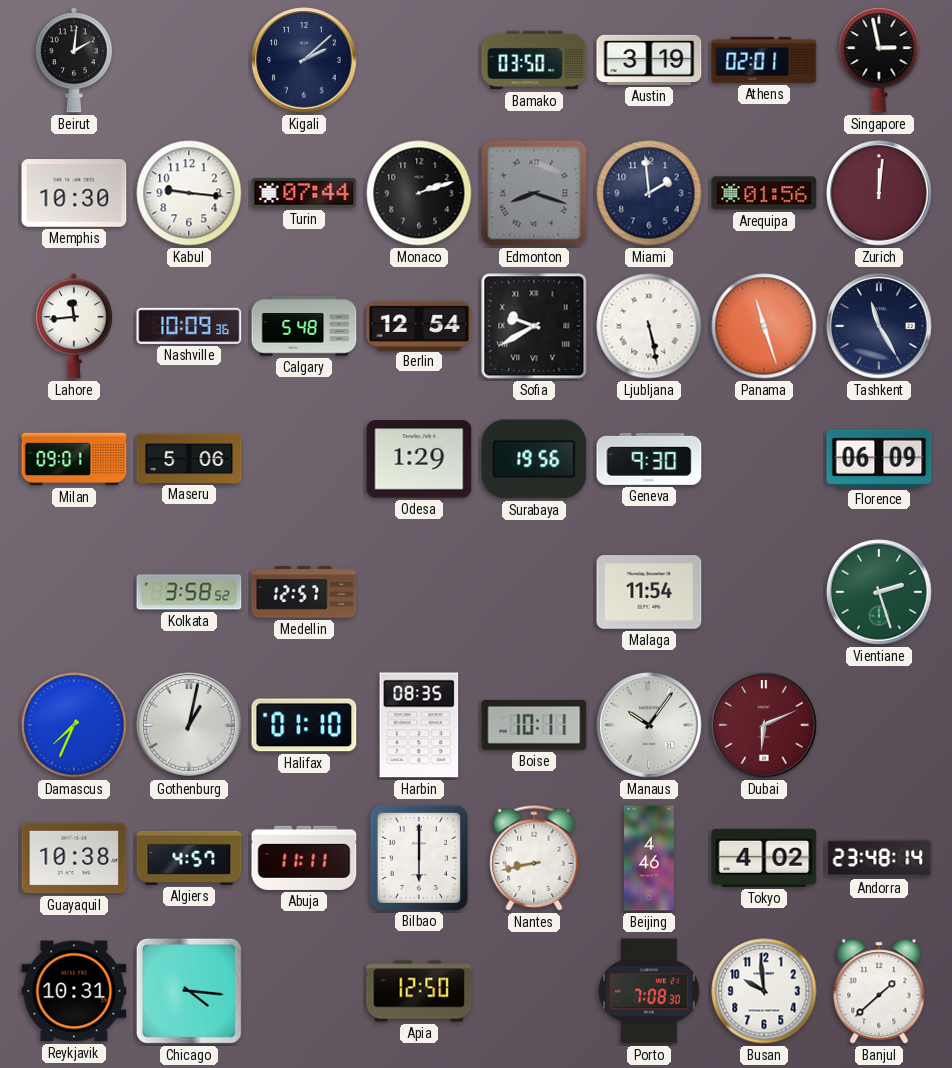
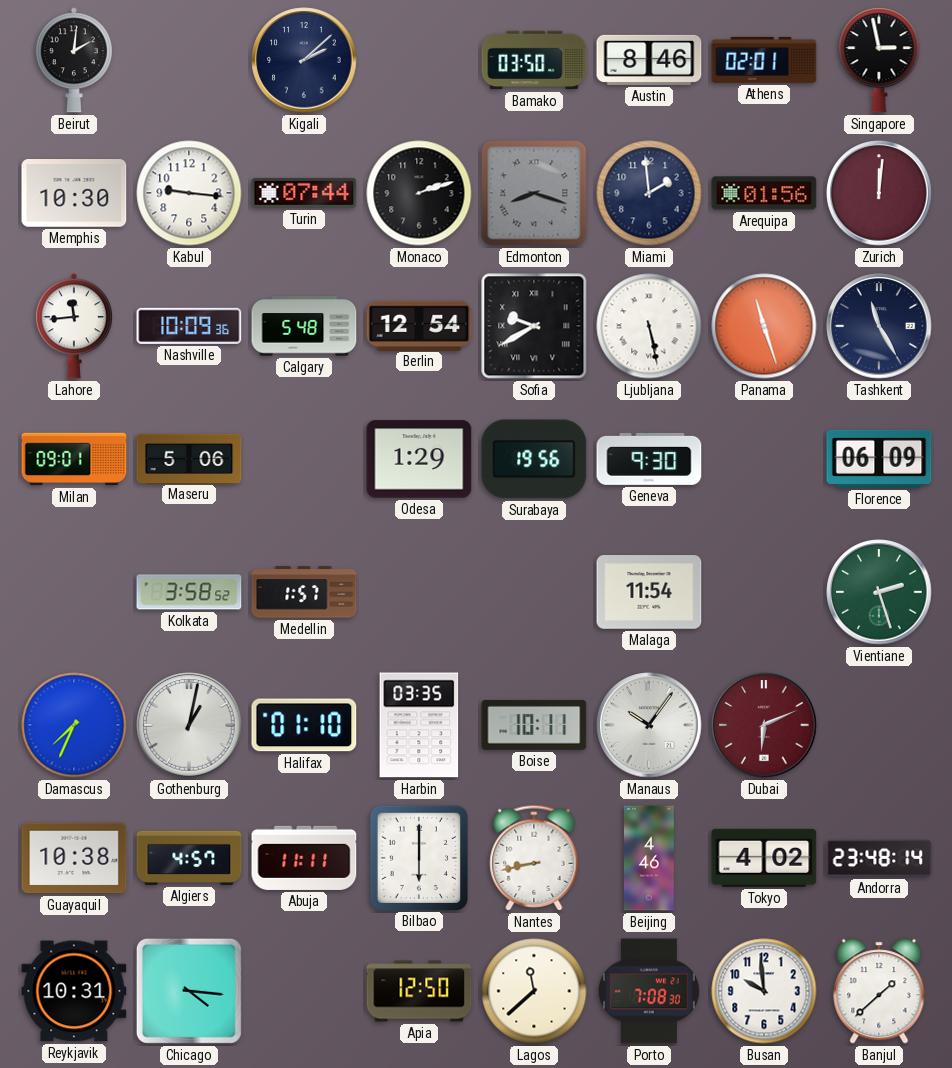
Austin: 3:19 -> 8:46
Medellin: 12:57 -> 1:57
Harbin: 08:35 -> 03:35
Lagos: none -> 11:38
